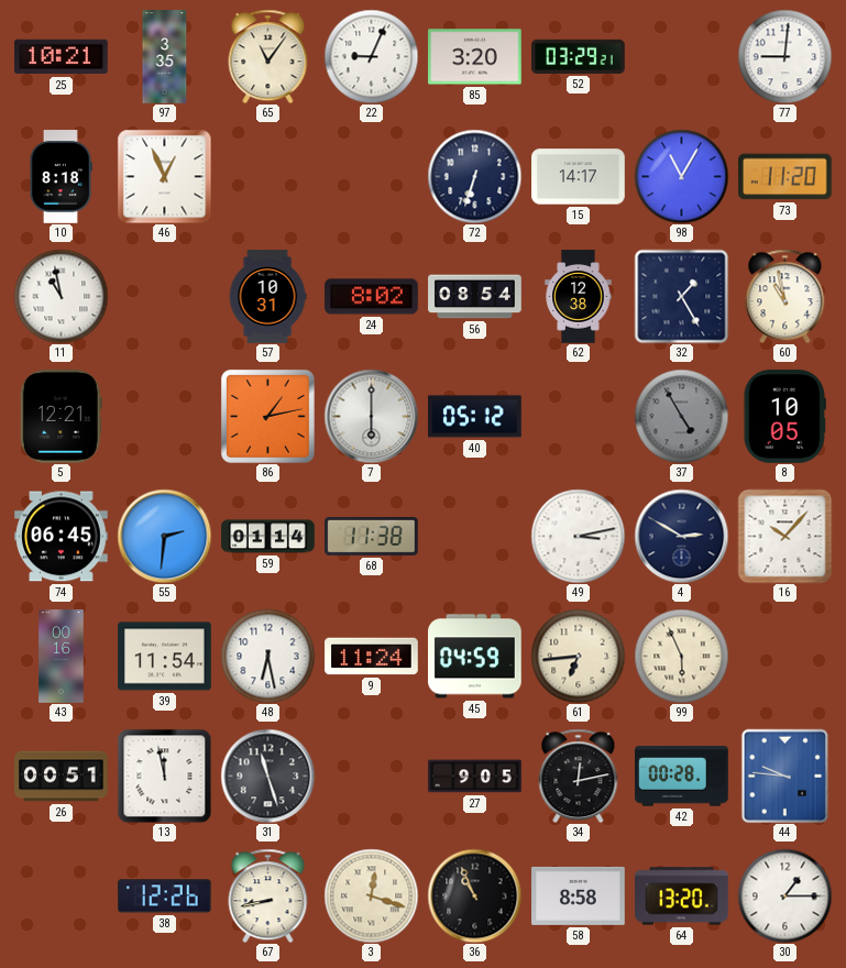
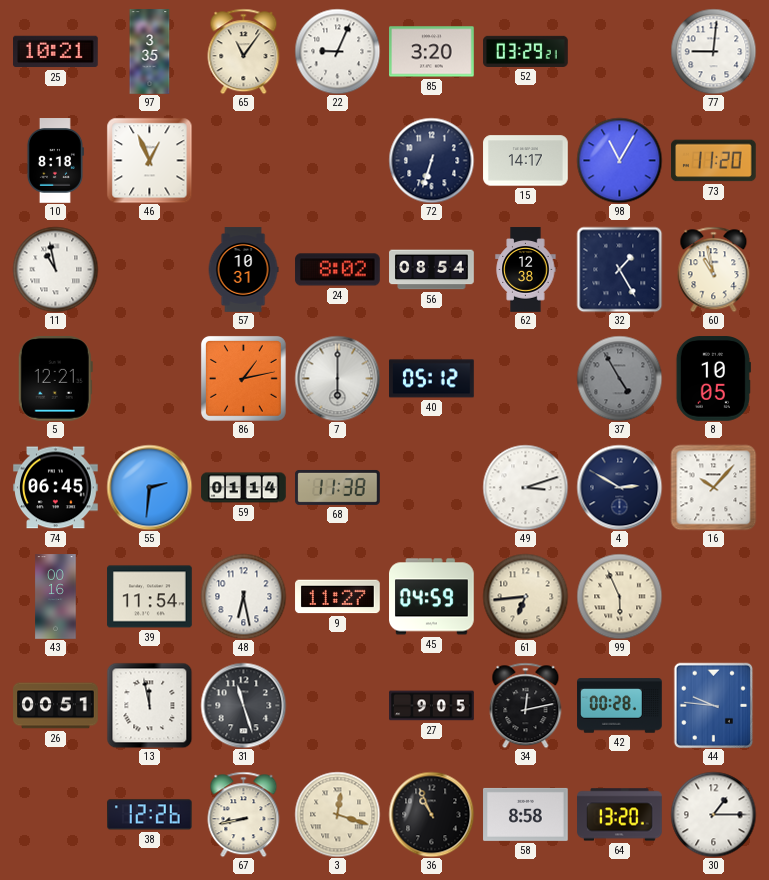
49: 3:13 -> 3:12
9: 11:24 -> 11:27
